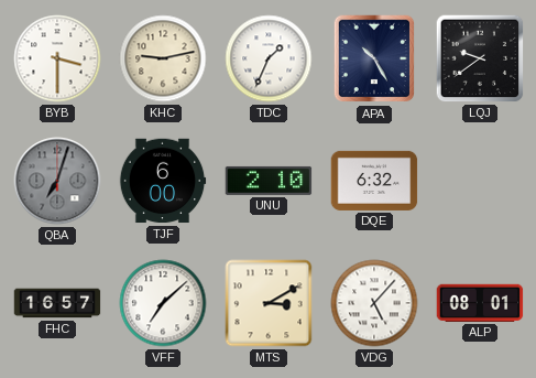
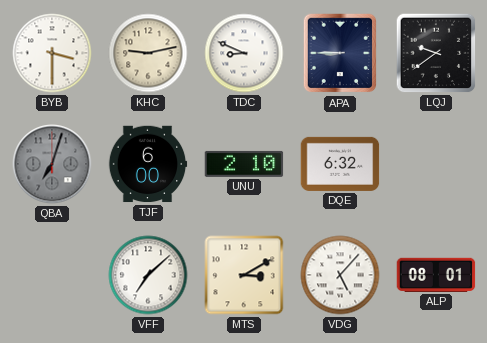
TDC: 1:34 -> 8:49
APA: 10:25 -> 8:45
FHC: 16:57 -> none
